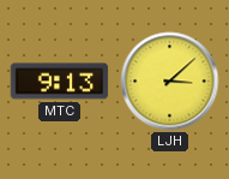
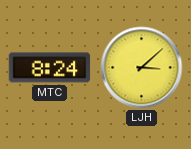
MTC: 9:13 -> 8:24
